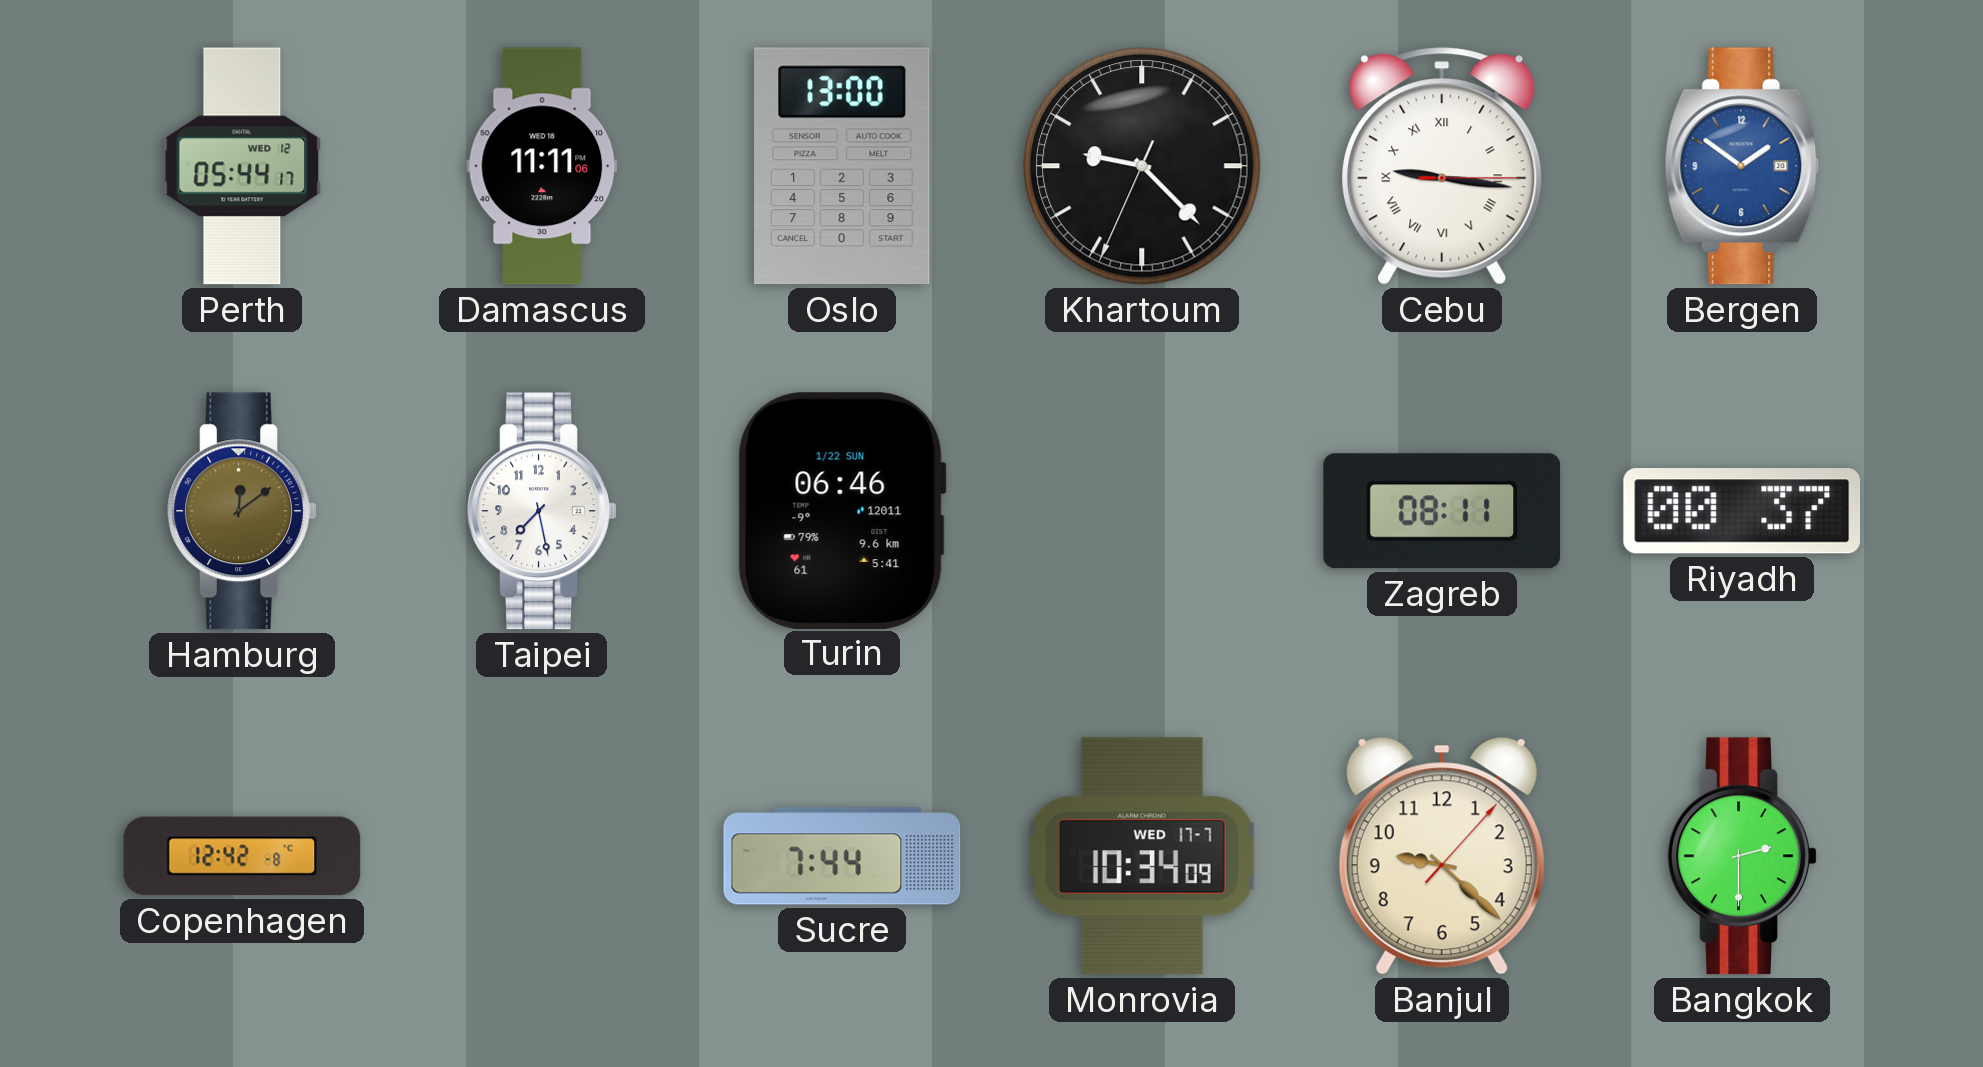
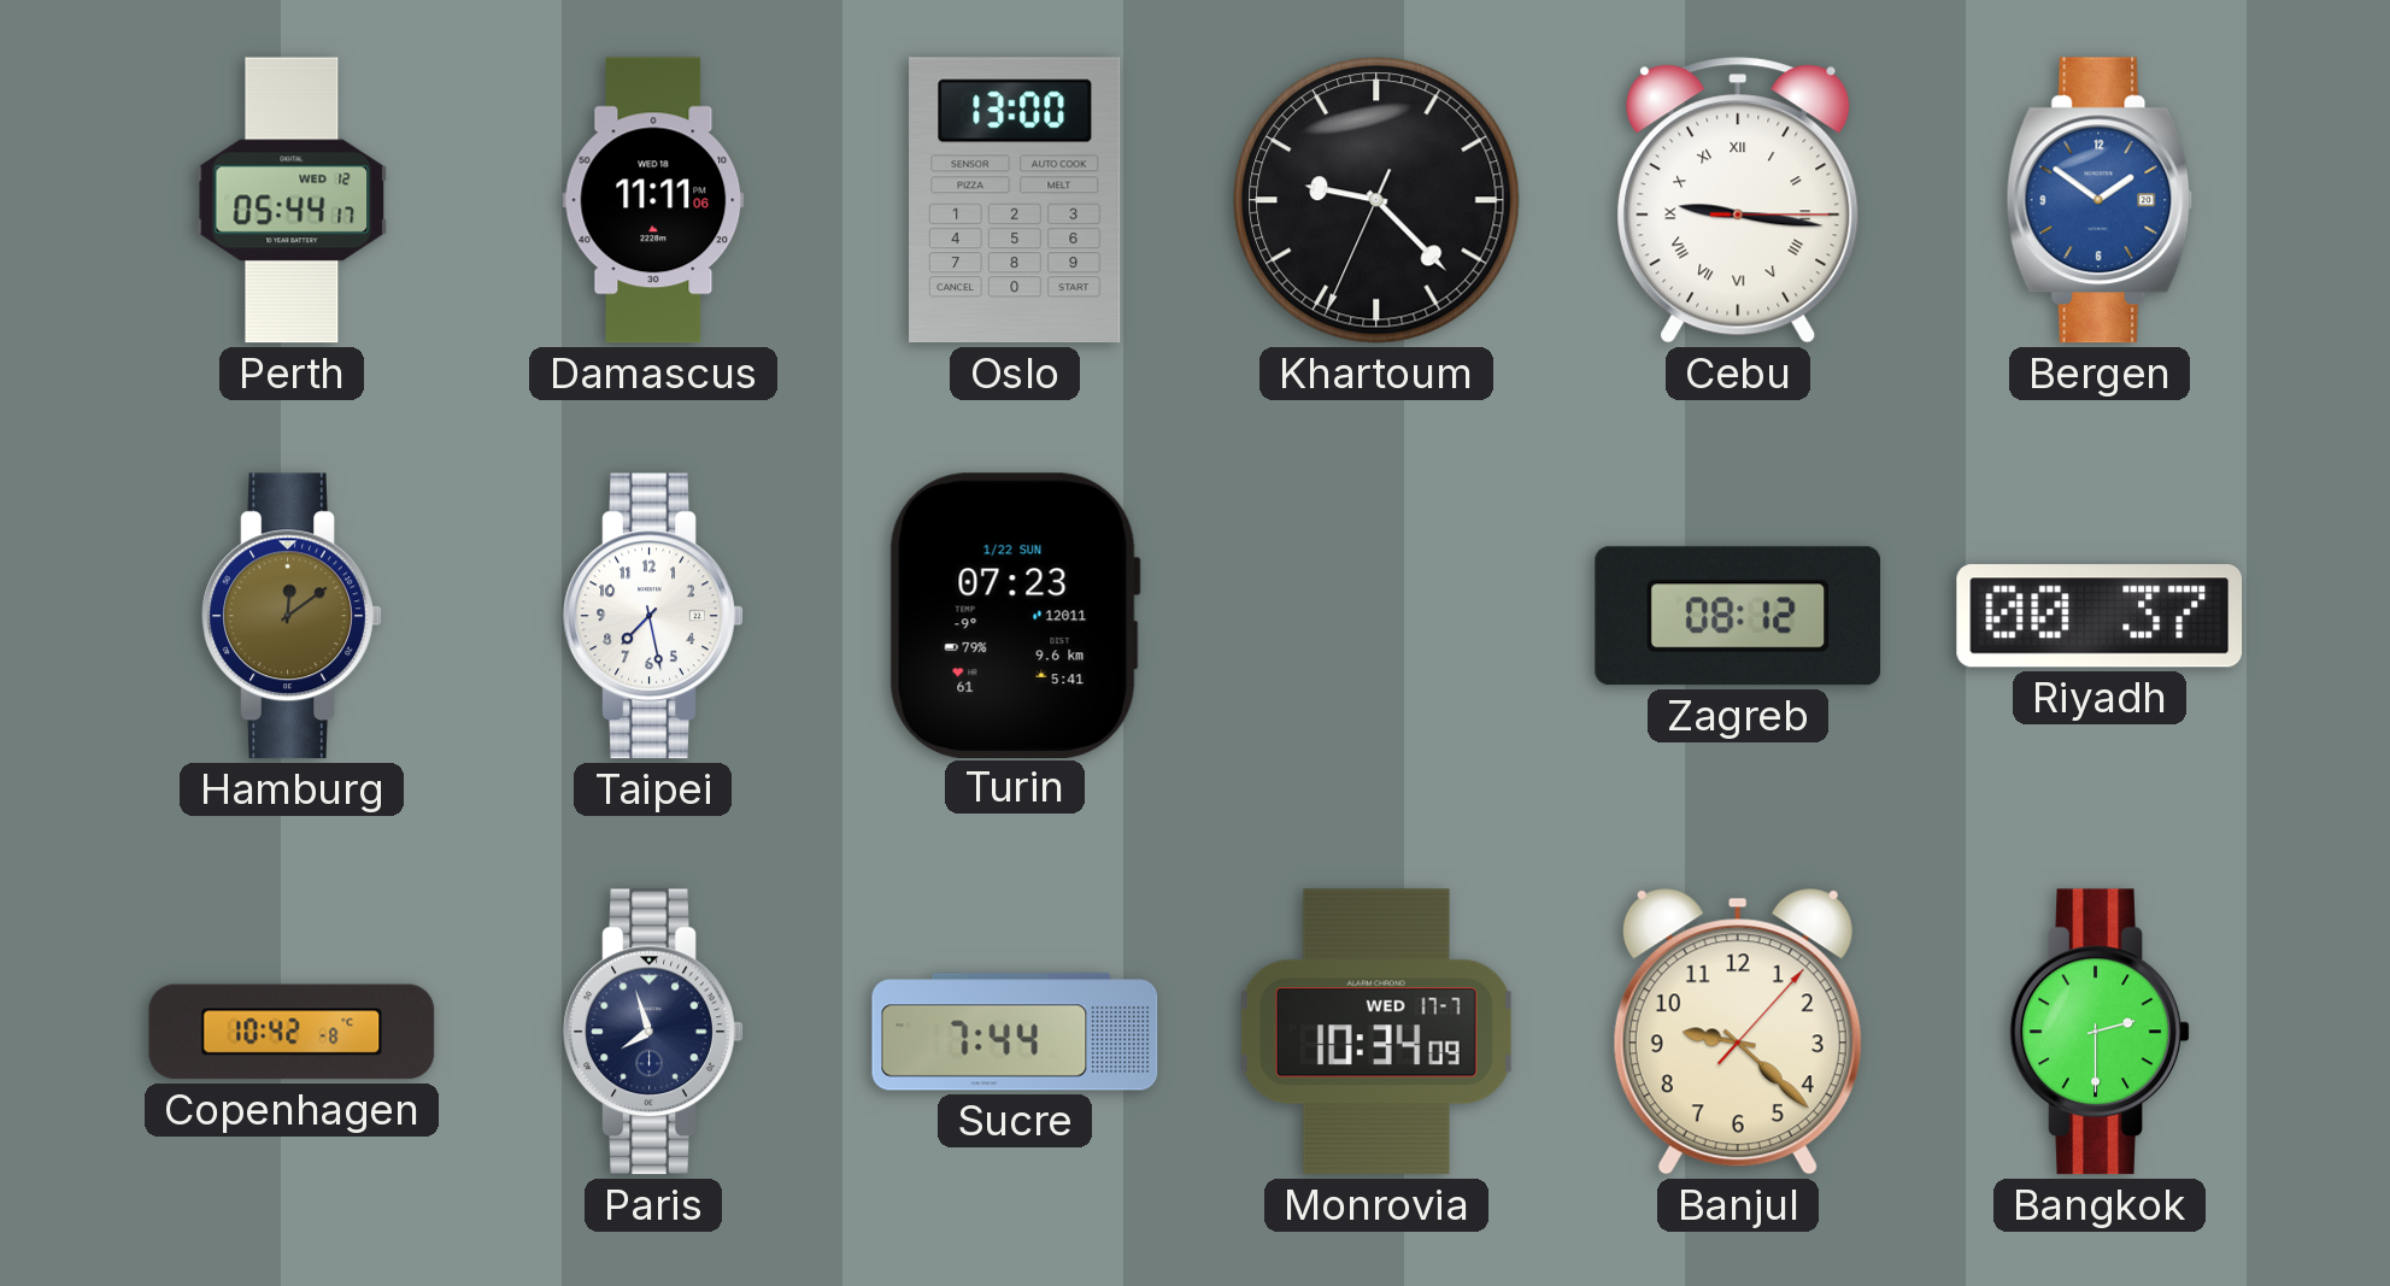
Turin: 06:46 -> 07:23
Zagreb: 08:11 -> 08:12
Copenhagen: 12:42 -> 10:42
Paris: none -> 7:57
